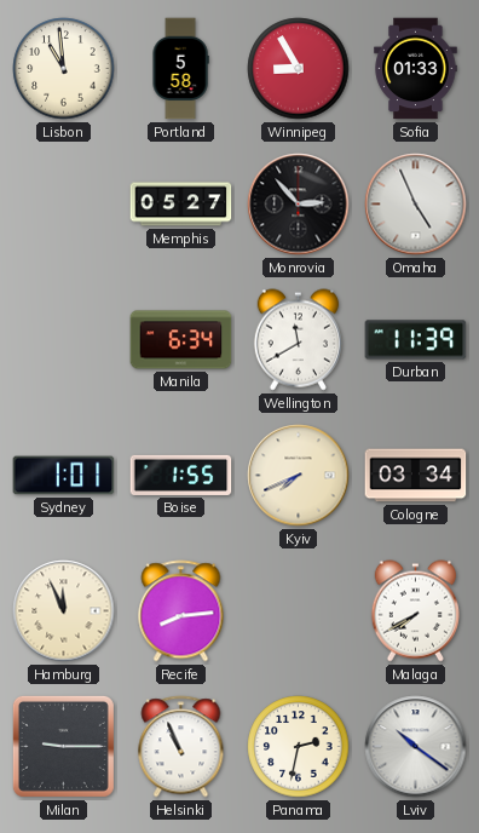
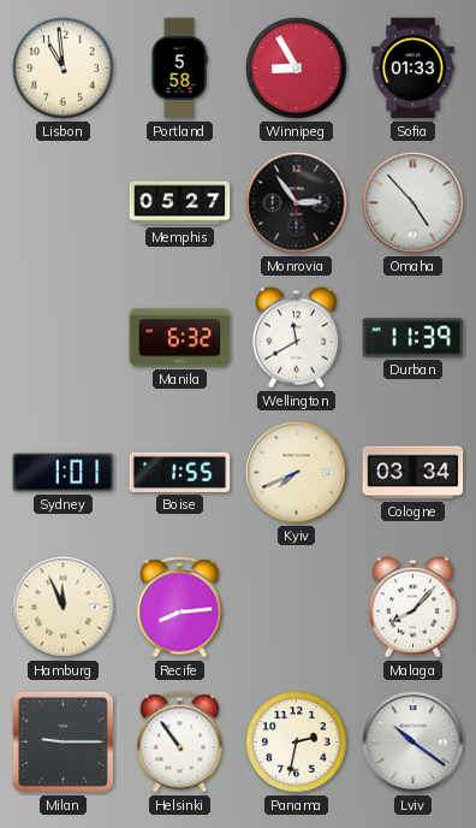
Monrovia: 2:53 -> 2:54
Omaha: 4:56 -> 4:53
Manila: 6:34 -> 6:32
Malaga: 7:40 -> 8:07
Helsinki: 10:56 -> 10:54
